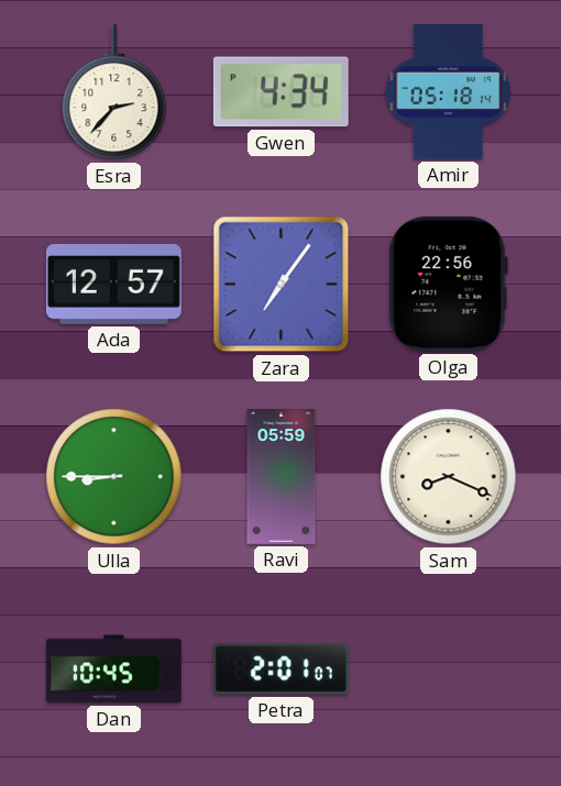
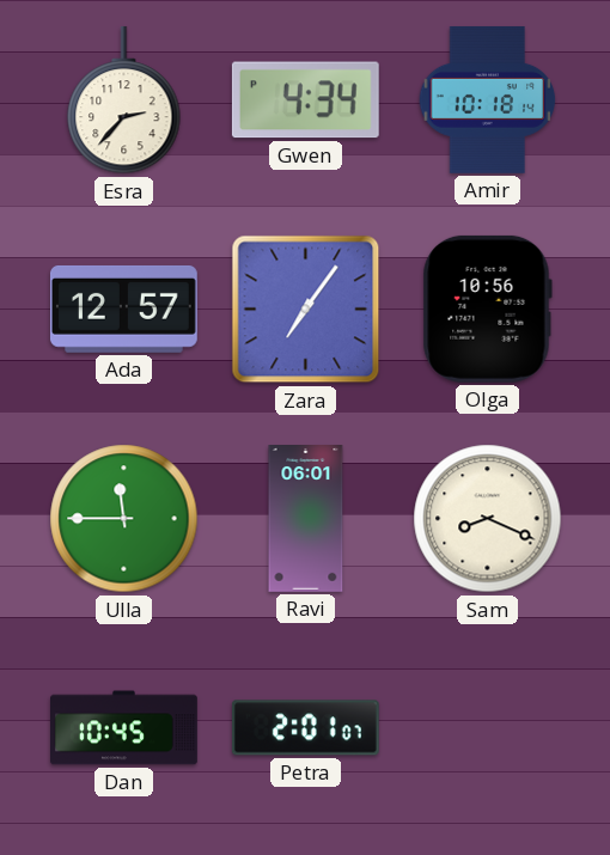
Amir: 05:18 -> 10:18
Olga: 22:56 -> 10:56
Ulla: 8:45 -> 11:45
Ravi: 05:59 -> 06:01
